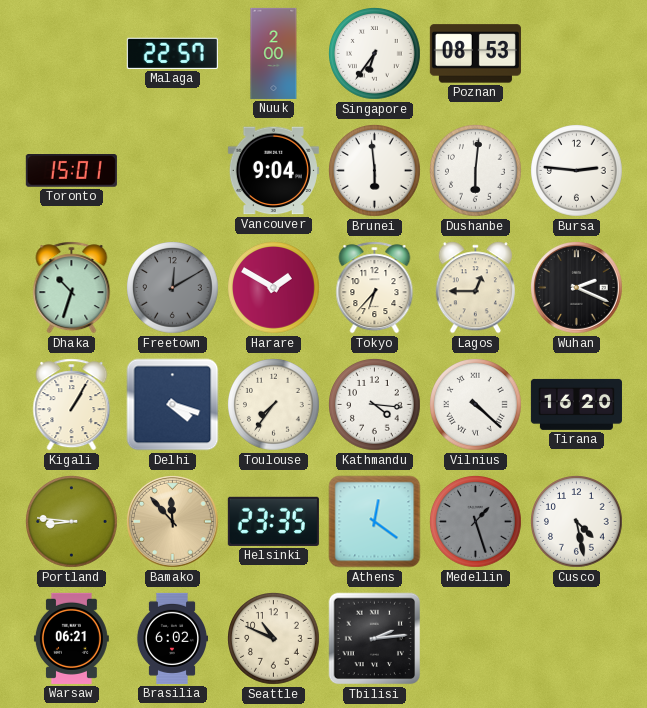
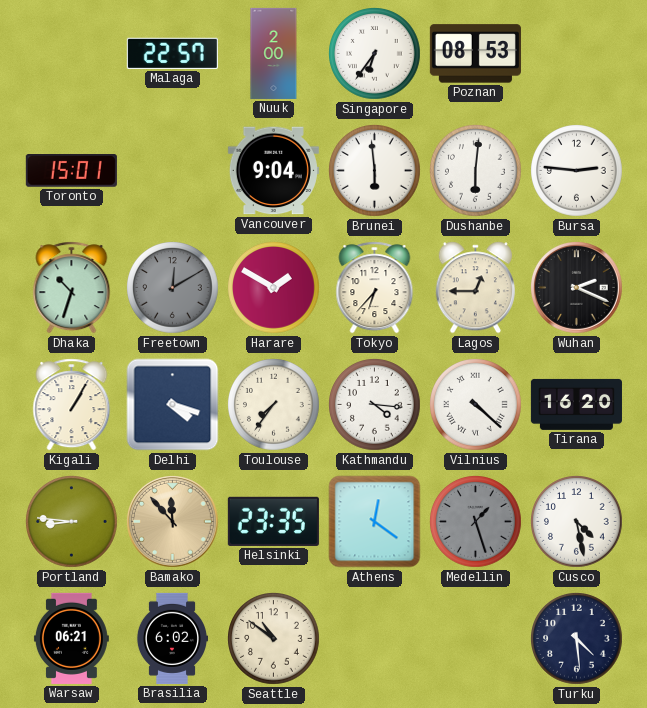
Seattle: 10:49 -> 10:51
Tbilisi: 2:14 -> none
Turku: none -> 4:29
